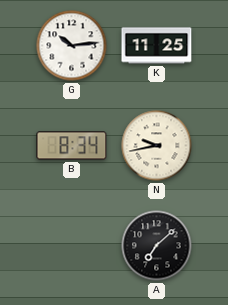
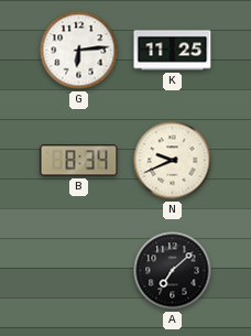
G: 10:14 -> 6:14
N: 9:43 -> 9:41
